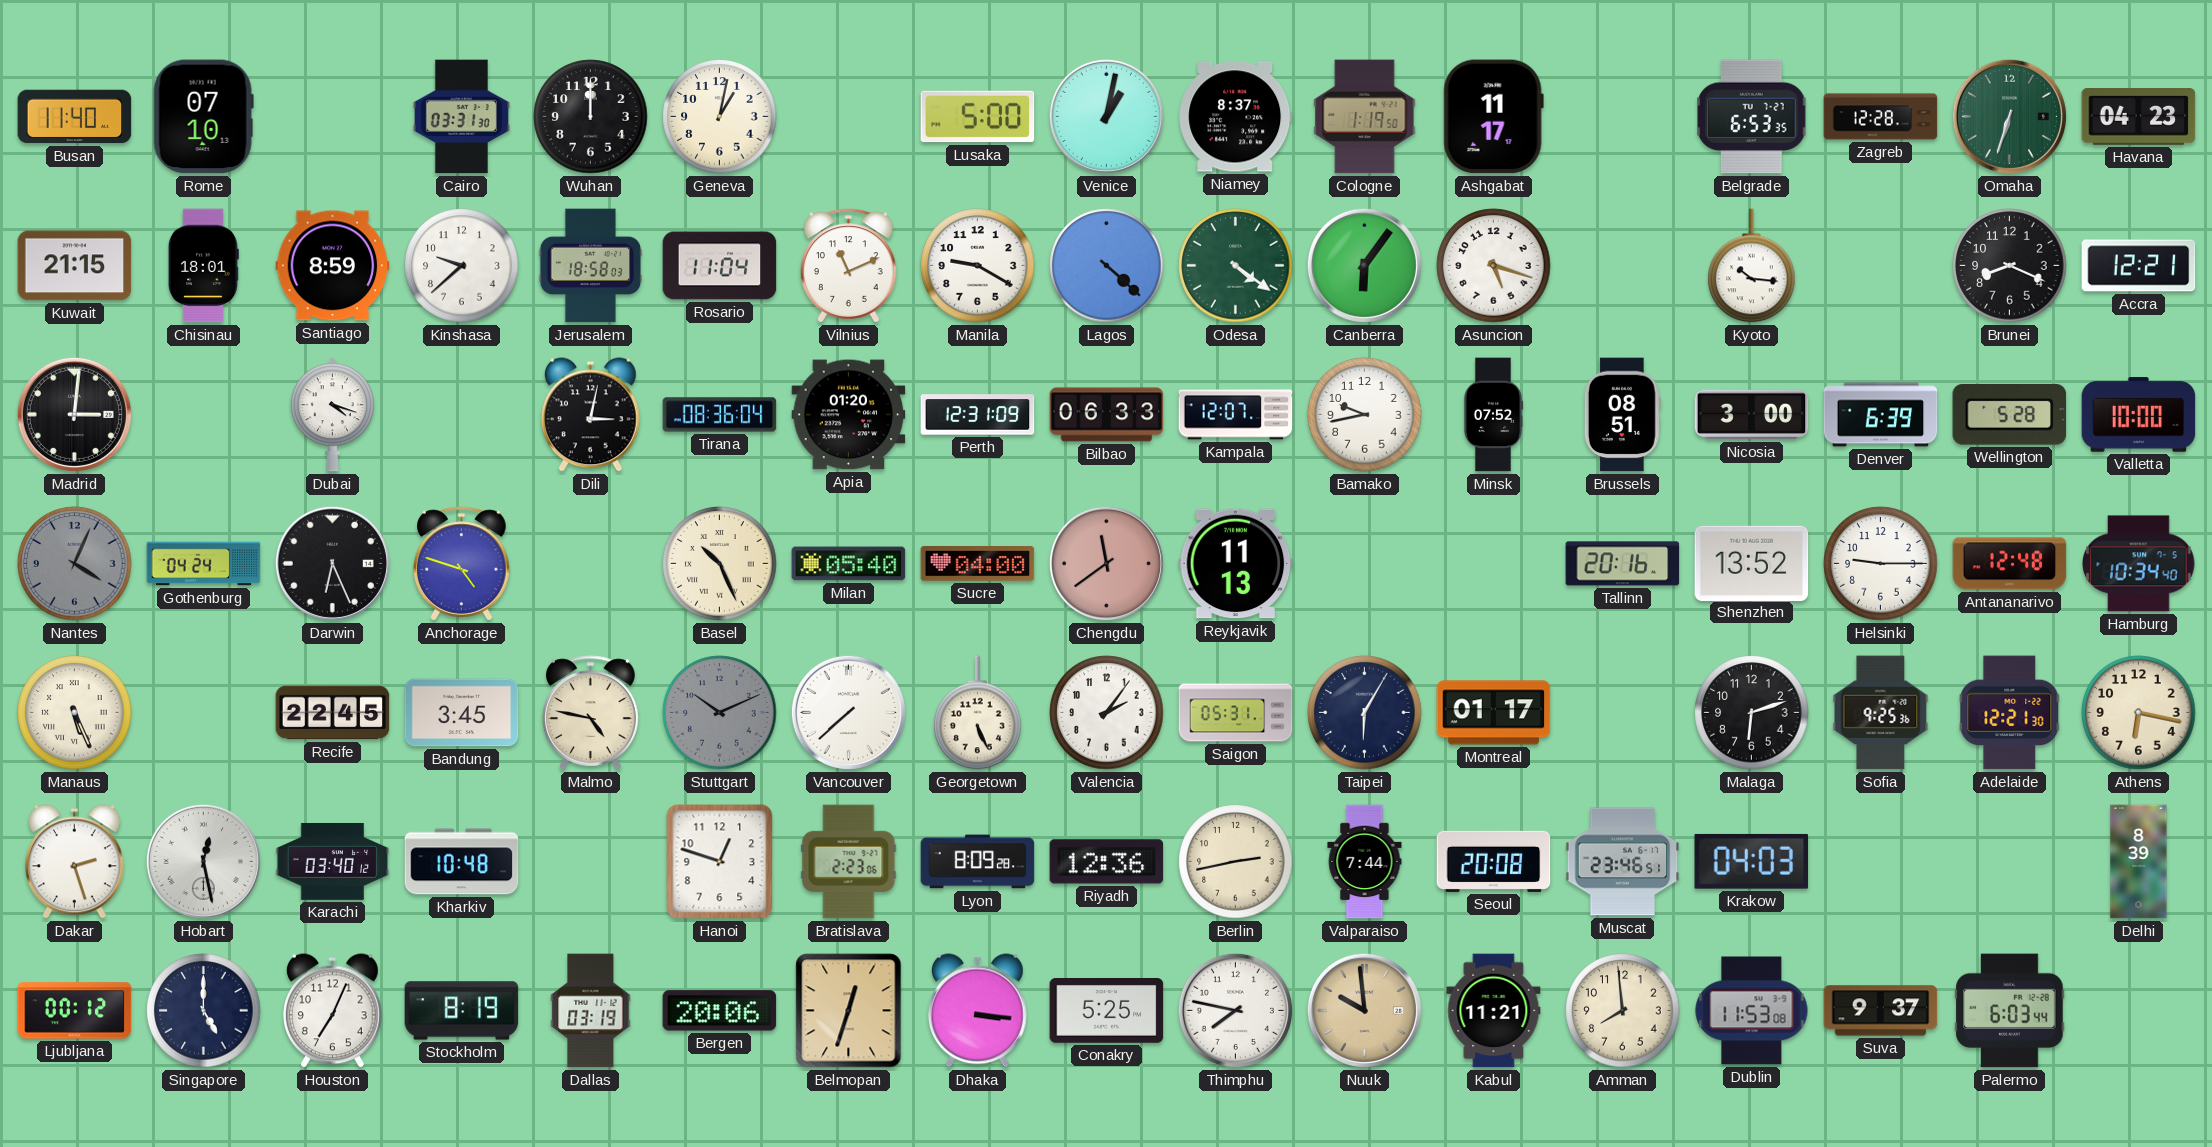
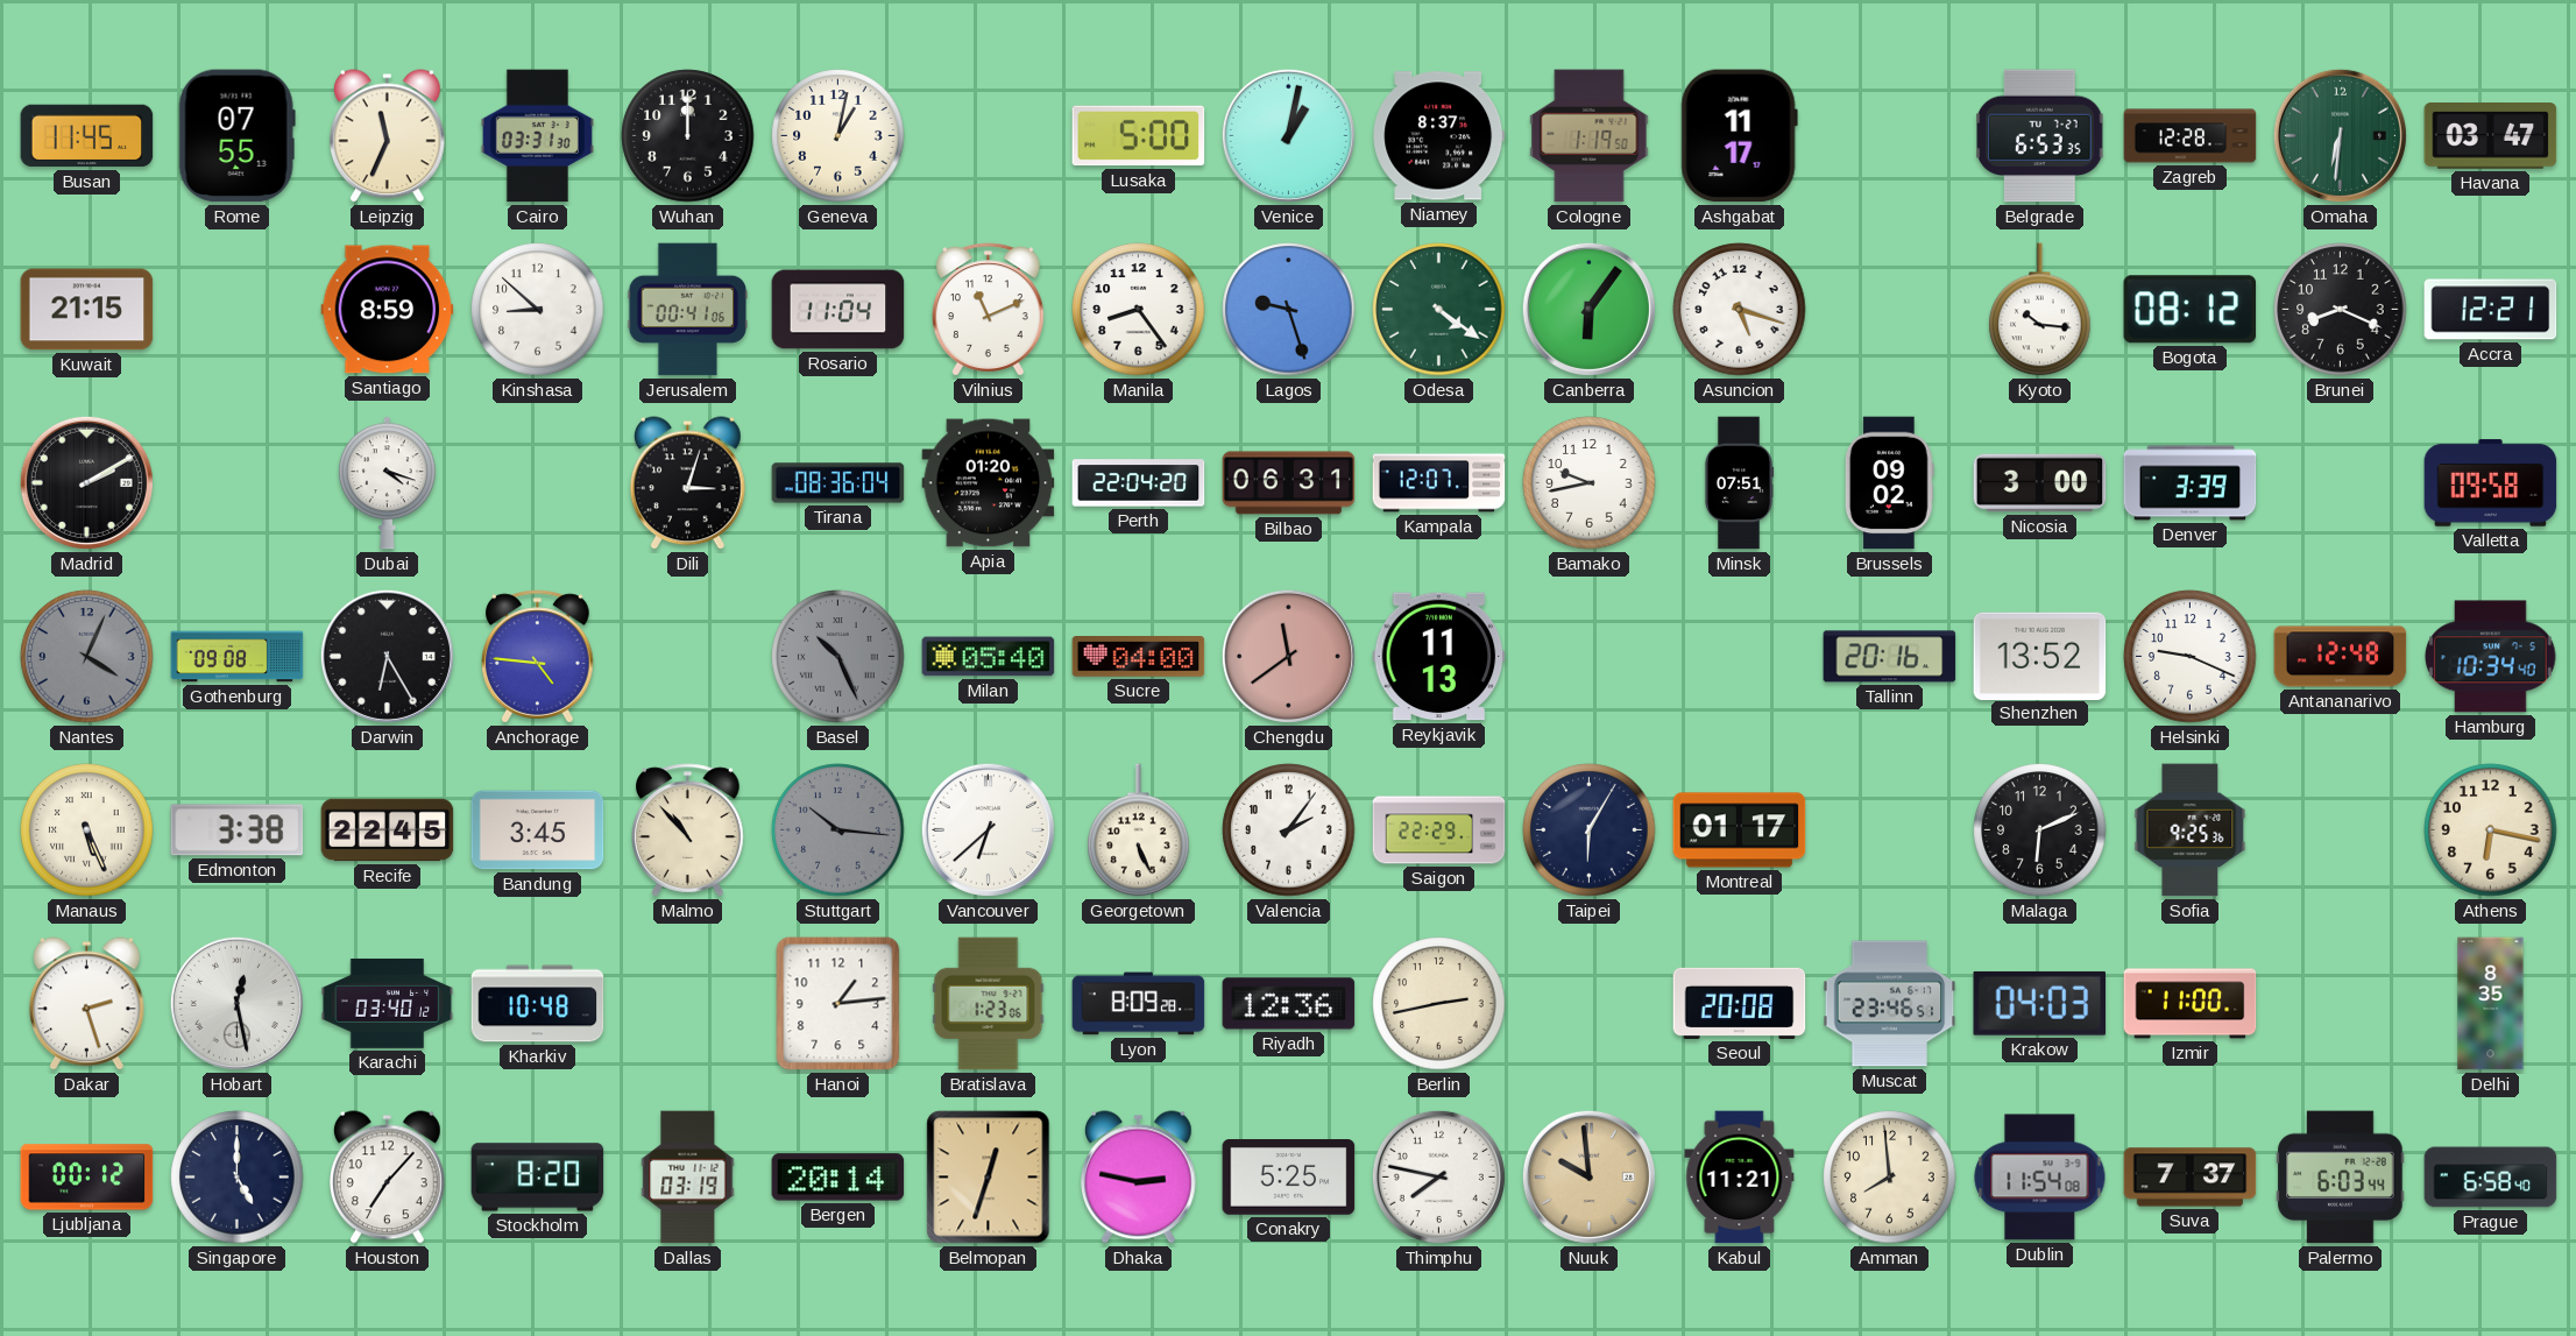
Busan: 11:40 -> 11:45
Rome: 07:10 -> 07:55
Leipzig: none -> 11:34
Omaha: 6:33 -> 6:31
Havana: 04:23 -> 03:47
Chisinau: 18:01 -> none
Kinshasa: 9:38 -> 8:52
Jerusalem: 18:58 -> 00:41
Manila: 9:20 -> 8:24
Lagos: 4:22 -> 9:27
Bogota: none -> 08:12
Madrid: 3:01 -> 2:10
Dili: 3:02 -> 3:03
Perth: 12:31 -> 22:04
Bilbao: 06:33 -> 06:31
Minsk: 07:52 -> 07:51
Brussels: 08:51 -> 09:02
Denver: 6:39 -> 3:39
Wellington: 5:28 -> none
Valletta: 10:00 -> 09:58
Gothenburg: 04:24 -> 09:08
Darwin: 6:26 -> 6:25
Anchorage: 4:48 -> 4:46
Basel dial: cream -> grey
Helsinki: 9:15 -> 9:19
Edmonton: none -> 3:38
Malmo: 4:47 -> 10:53
Stuttgart: 10:11 -> 10:16
Vancouver: 7:38 -> 6:38
Saigon: 05:31 -> 22:29
Malaga: 6:12 -> 6:11
Adelaide: 12:21 -> none
Hanoi: 12:48 -> 1:14
Bratislava: 2:23 -> 1:23
Valparaiso: 7:44 -> none
Izmir: none -> 11:00
Delhi: 8:39 -> 8:35
Houston: 7:04 -> 7:07
Stockholm: 8:19 -> 8:20
Bergen: 20:06 -> 20:14
Dhaka: 3:16 -> 2:47
Dublin: 11:53 -> 11:54
Suva: 9:37 -> 7:37
Prague: none -> 6:58
